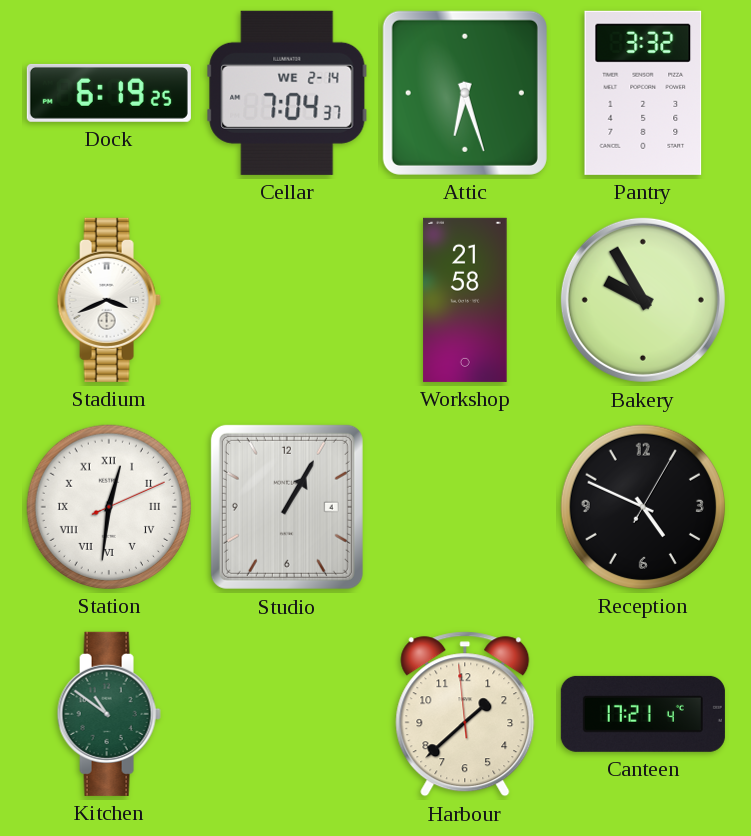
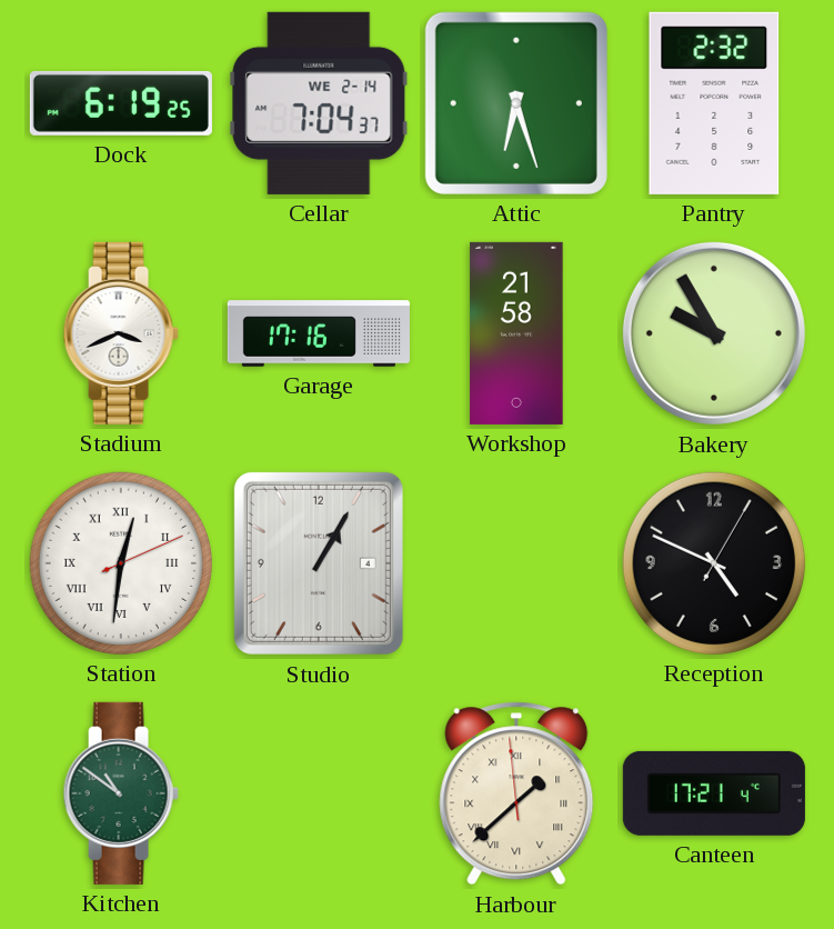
Pantry: 3:32 -> 2:32
Garage: none -> 17:16
Harbour numerals: Arabic -> Roman
